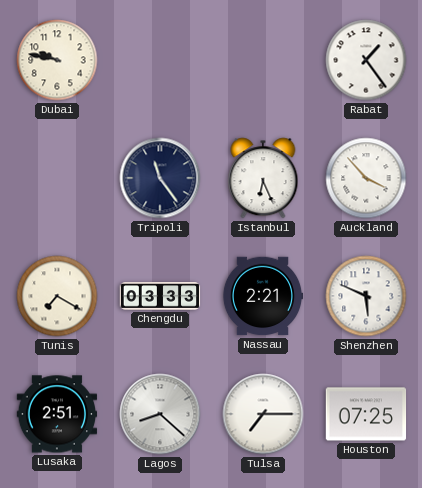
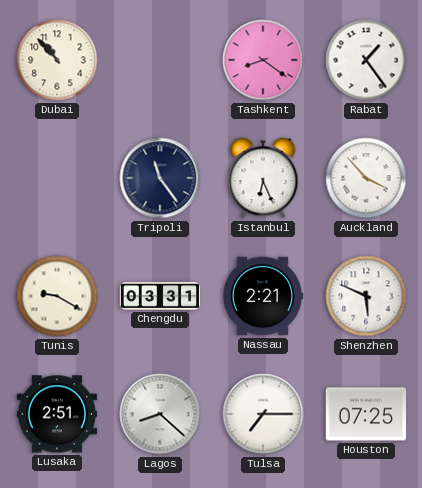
Dubai: 9:47 -> 10:53
Tashkent: none -> 8:21
Tunis: 7:20 -> 9:20
Chengdu: 03:33 -> 03:31
